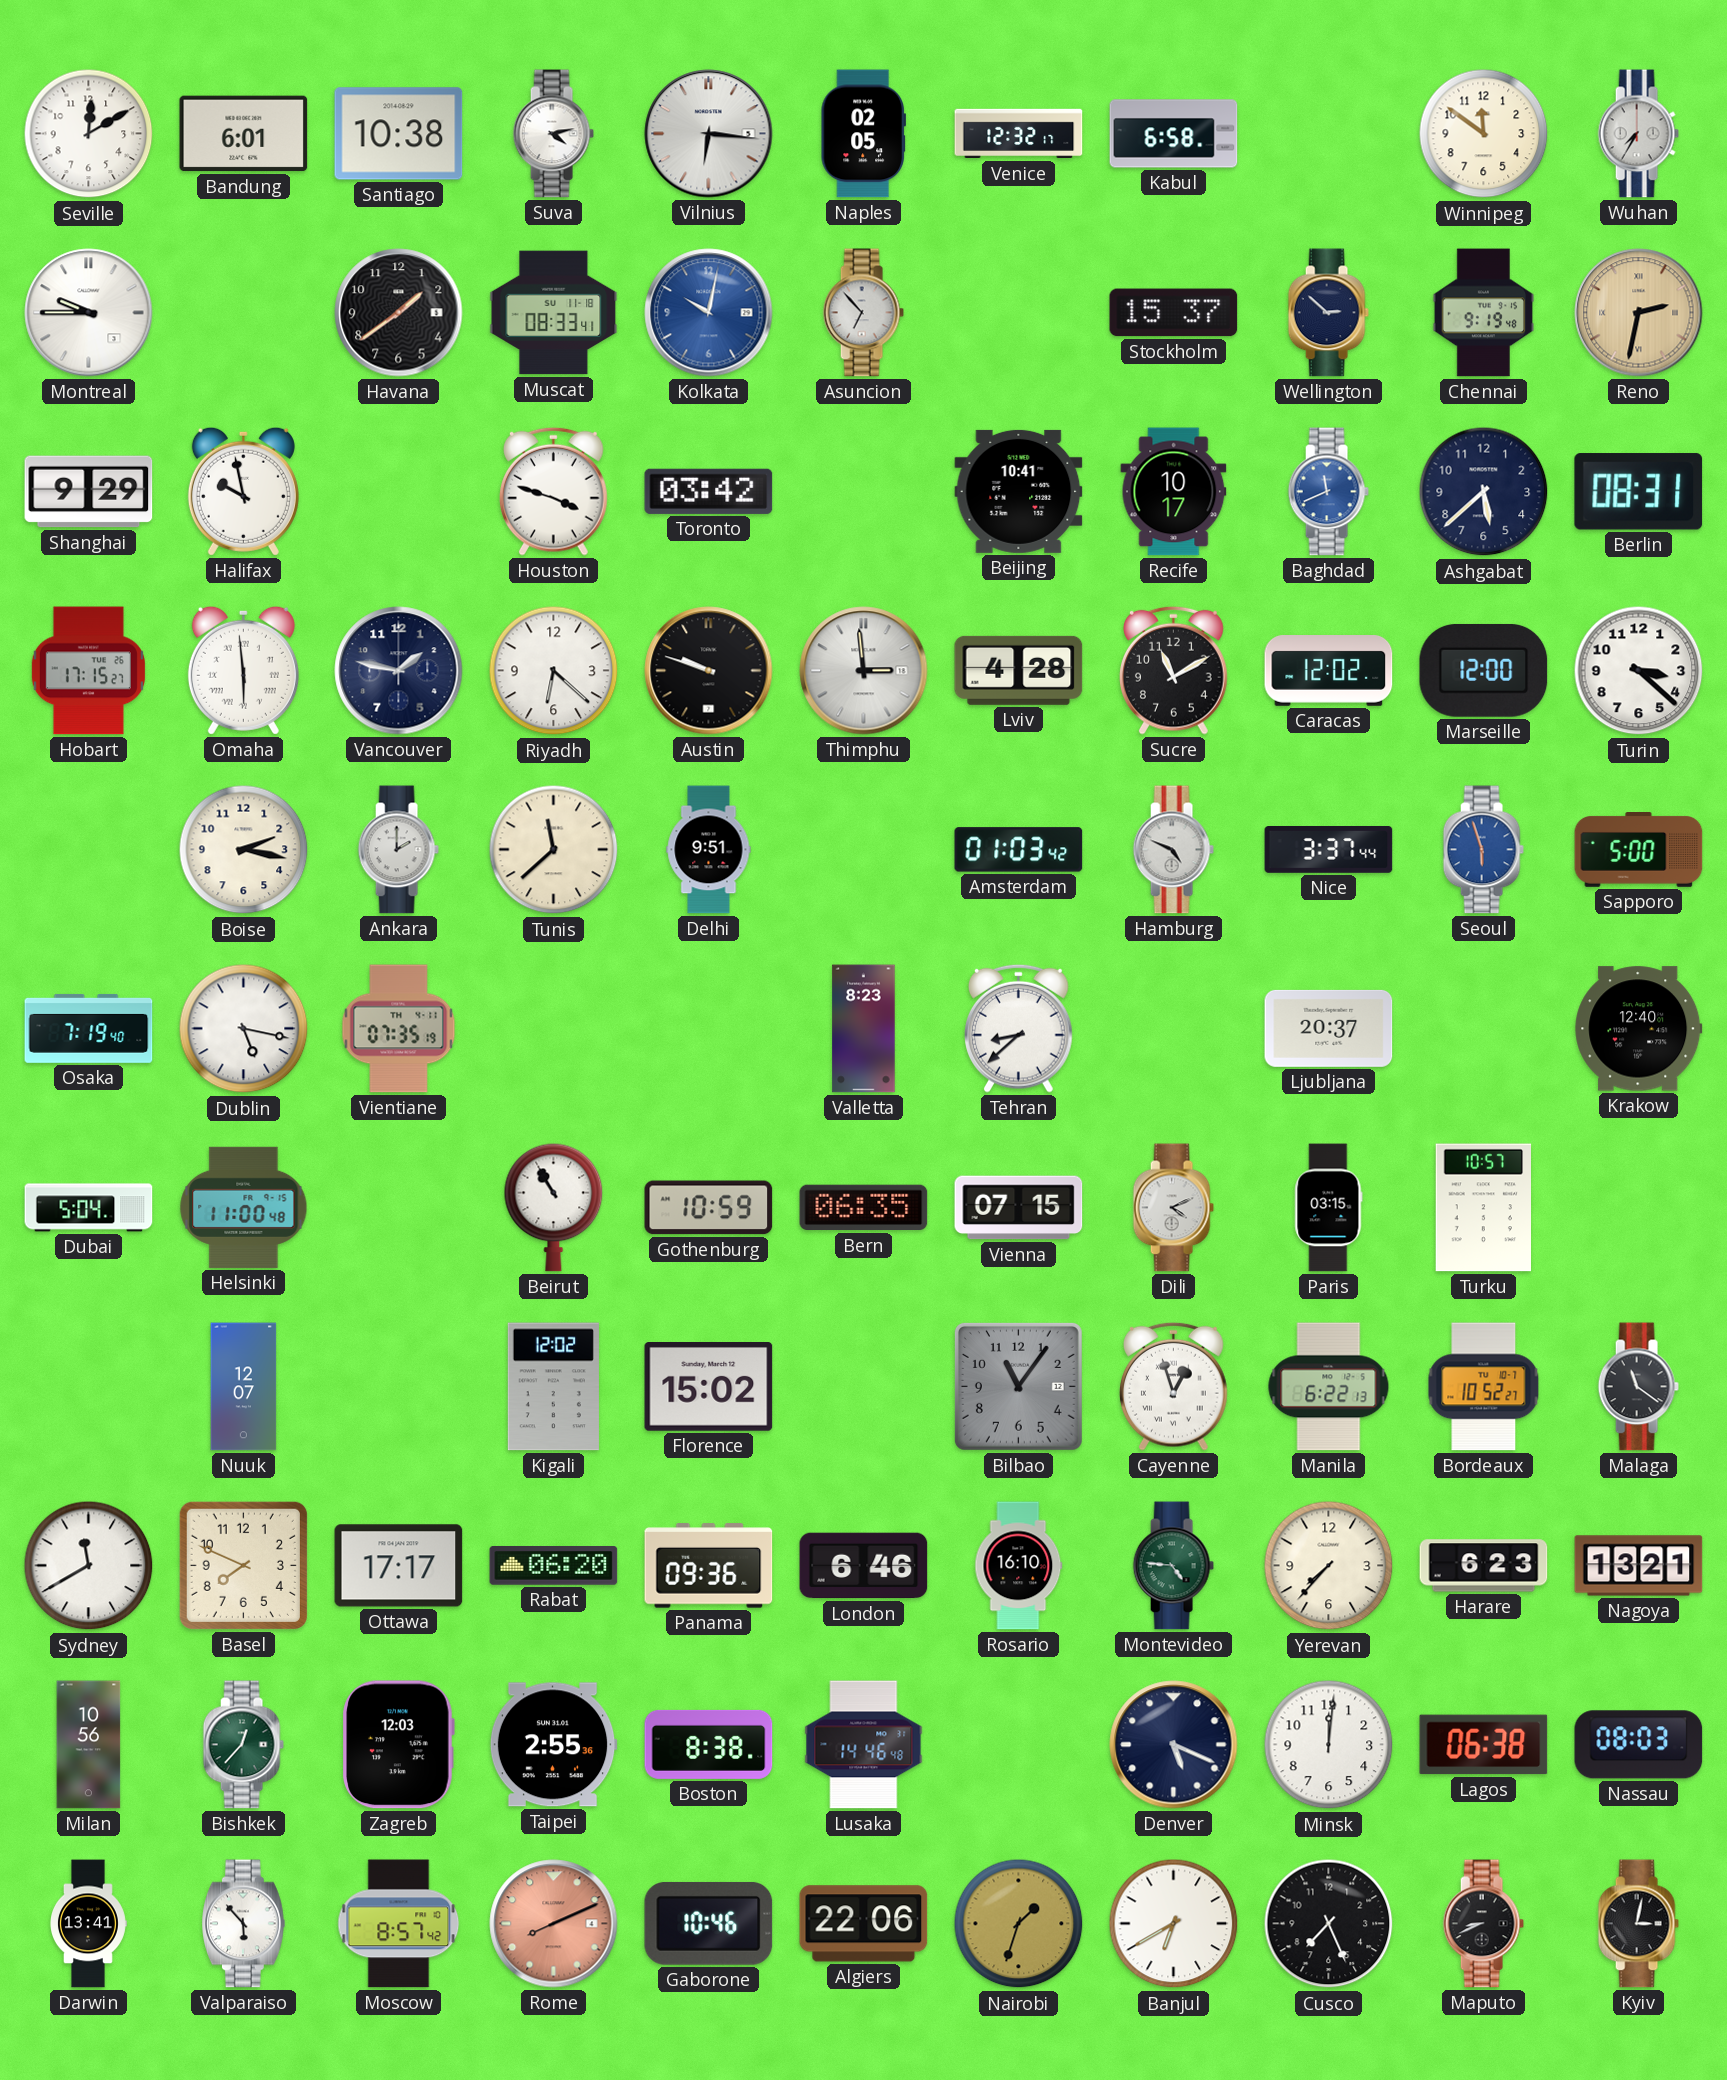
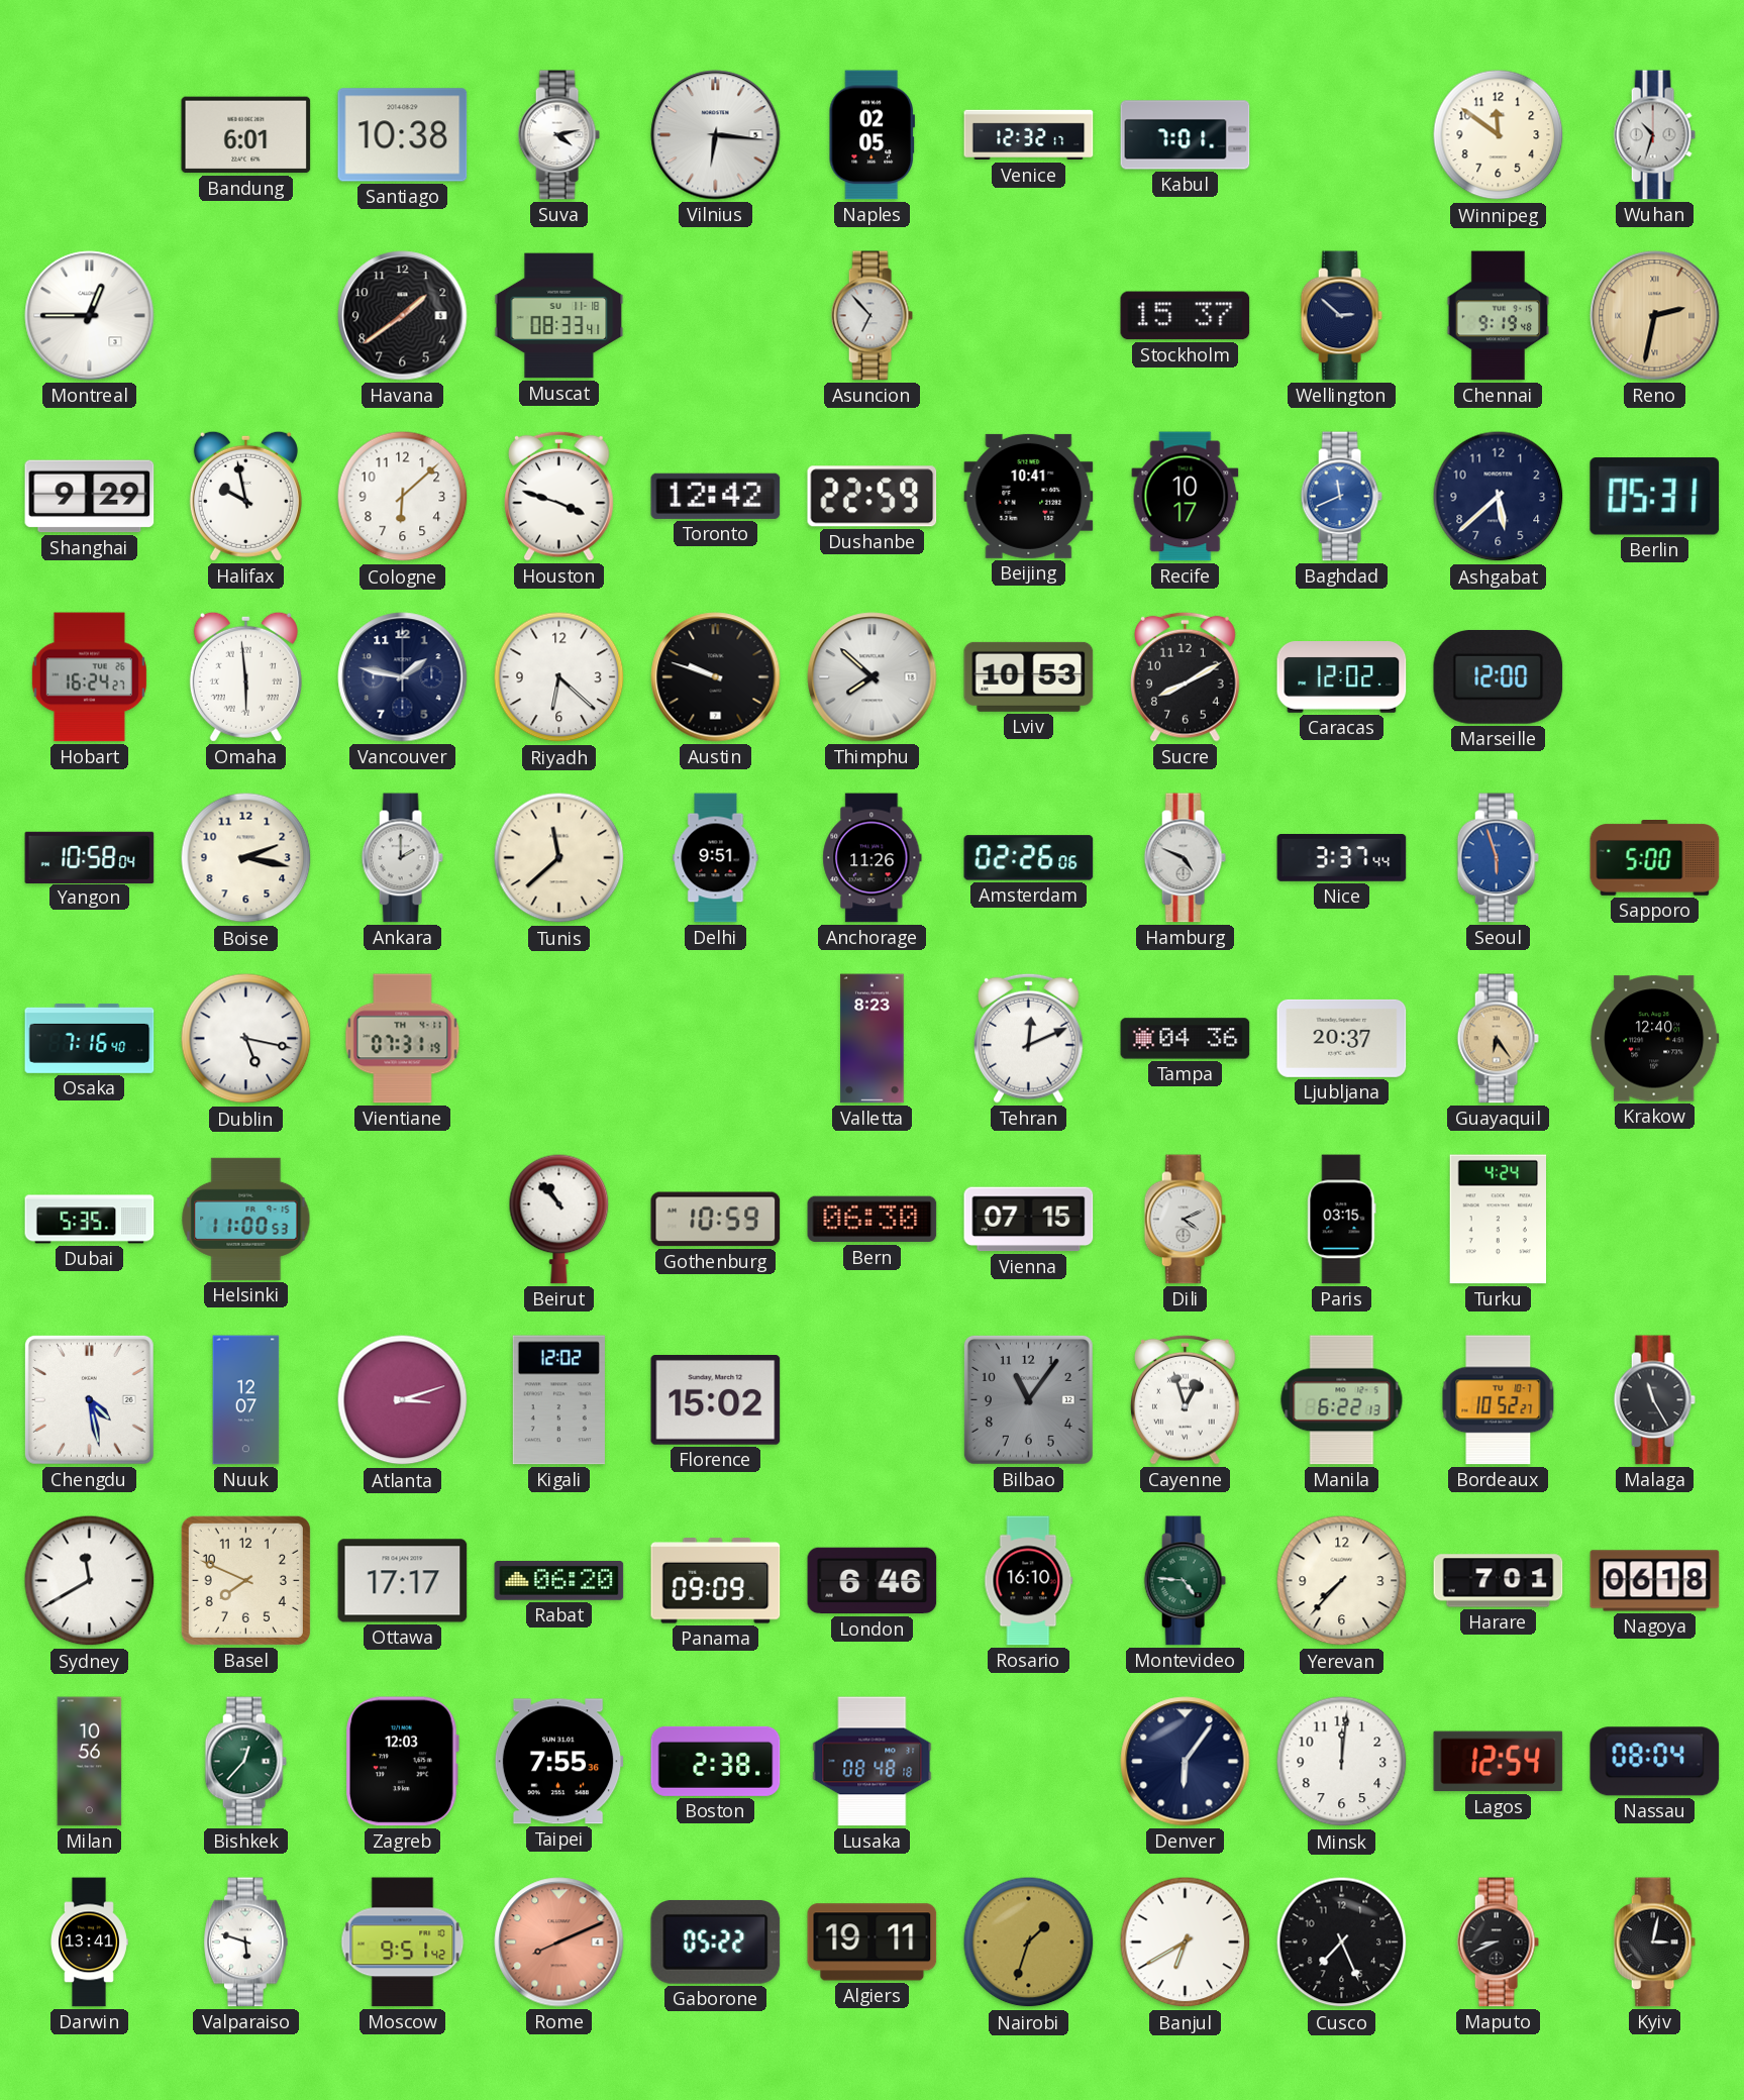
Seville: 12:10 -> none
Kabul: 6:58 -> 7:01
Wuhan: 7:35 -> 10:33
Montreal: 9:45 -> 12:45
Kolkata: 10:02 -> none
Cologne: none -> 6:08
Toronto: 03:42 -> 12:42
Dushanbe: none -> 22:59
Berlin: 08:31 -> 05:31
Hobart: 17:15 -> 16:24
Thimphu: 2:59 -> 7:52
Lviv: 4:28 -> 10:53
Sucre: 11:10 -> 8:10
Turin: 3:22 -> none
Yangon: none -> 10:58
Anchorage: none -> 11:26
Amsterdam: 01:03 -> 02:26
Osaka: 7:19 -> 7:16
Vientiane: 07:35 -> 07:31
Tehran: 8:38 -> 12:11
Tampa: none -> 04:36
Guayaquil: none -> 6:24
Dubai: 5:04 -> 5:35
Helsinki: 11:00:48 -> 11:00:53
Beirut: 10:55 -> 10:53
Bern: 06:35 -> 06:30
Turku: 10:57 -> 4:24
Chengdu: none -> 4:28
Atlanta: none -> 3:12
Malaga: 11:21 -> 11:25
Panama: 09:36 -> 09:09
Harare: 6:23 -> 7:01
Nagoya: 13:21 -> 06:18
Taipei: 2:55 -> 7:55
Boston: 8:38 -> 2:38
Lusaka: 14:46 -> 08:48
Denver: 5:19 -> 6:06
Lagos: 06:38 -> 12:54
Nassau: 08:03 -> 08:04
Valparaiso: 5:53 -> 5:48
Moscow: 8:57 -> 9:51
Gaborone: 10:46 -> 05:22
Algiers: 22:06 -> 19:11
